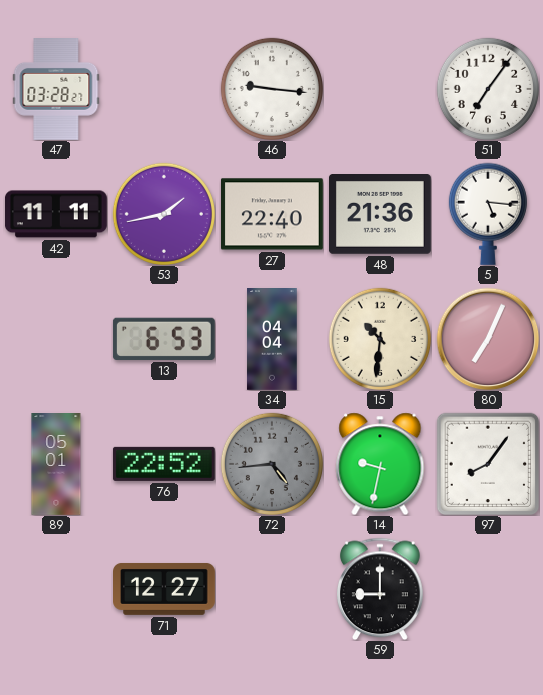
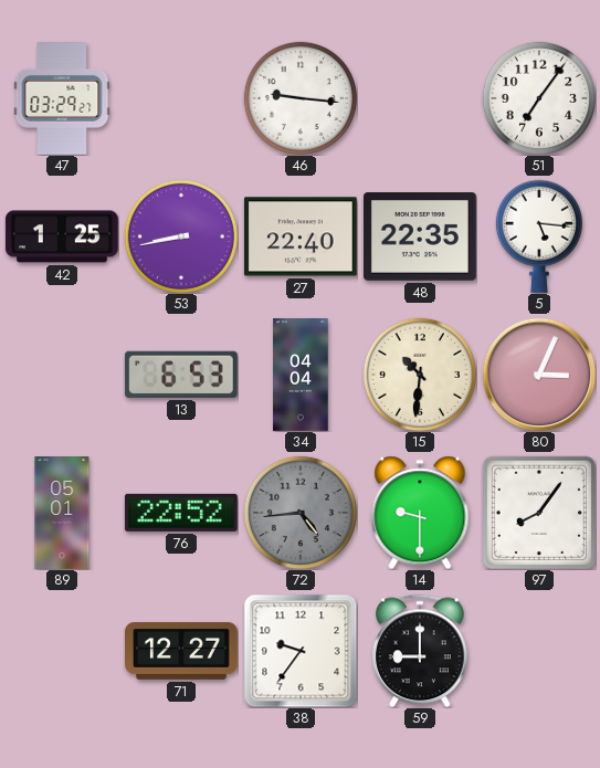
47: 03:28 -> 03:29
42: 11:11 -> 1:25
53: 1:43 -> 8:43
48: 21:36 -> 22:35
80: 7:04 -> 3:04
14: 9:32 -> 9:30
38: none -> 9:36
